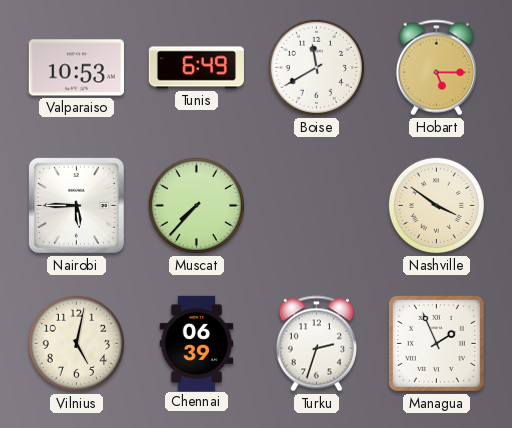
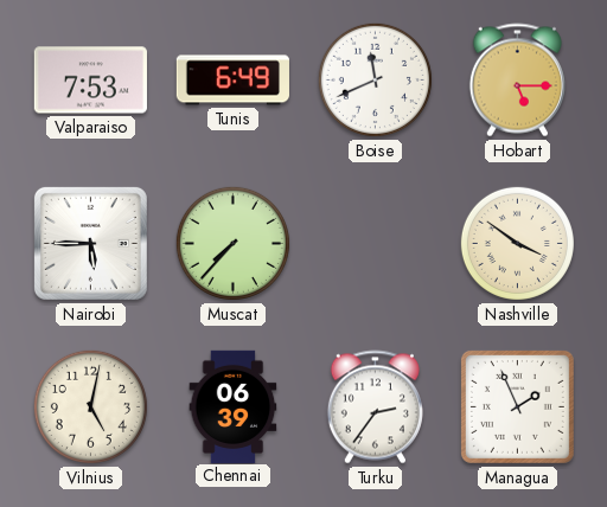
Valparaiso: 10:53 -> 7:53
Boise: 11:40 -> 11:41
Turku: 2:33 -> 2:36
